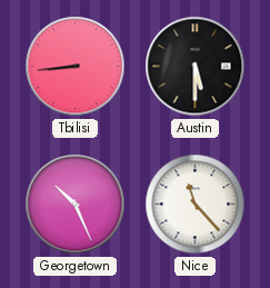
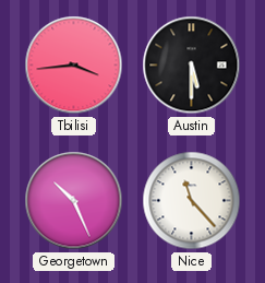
Tbilisi: 8:44 -> 3:44
